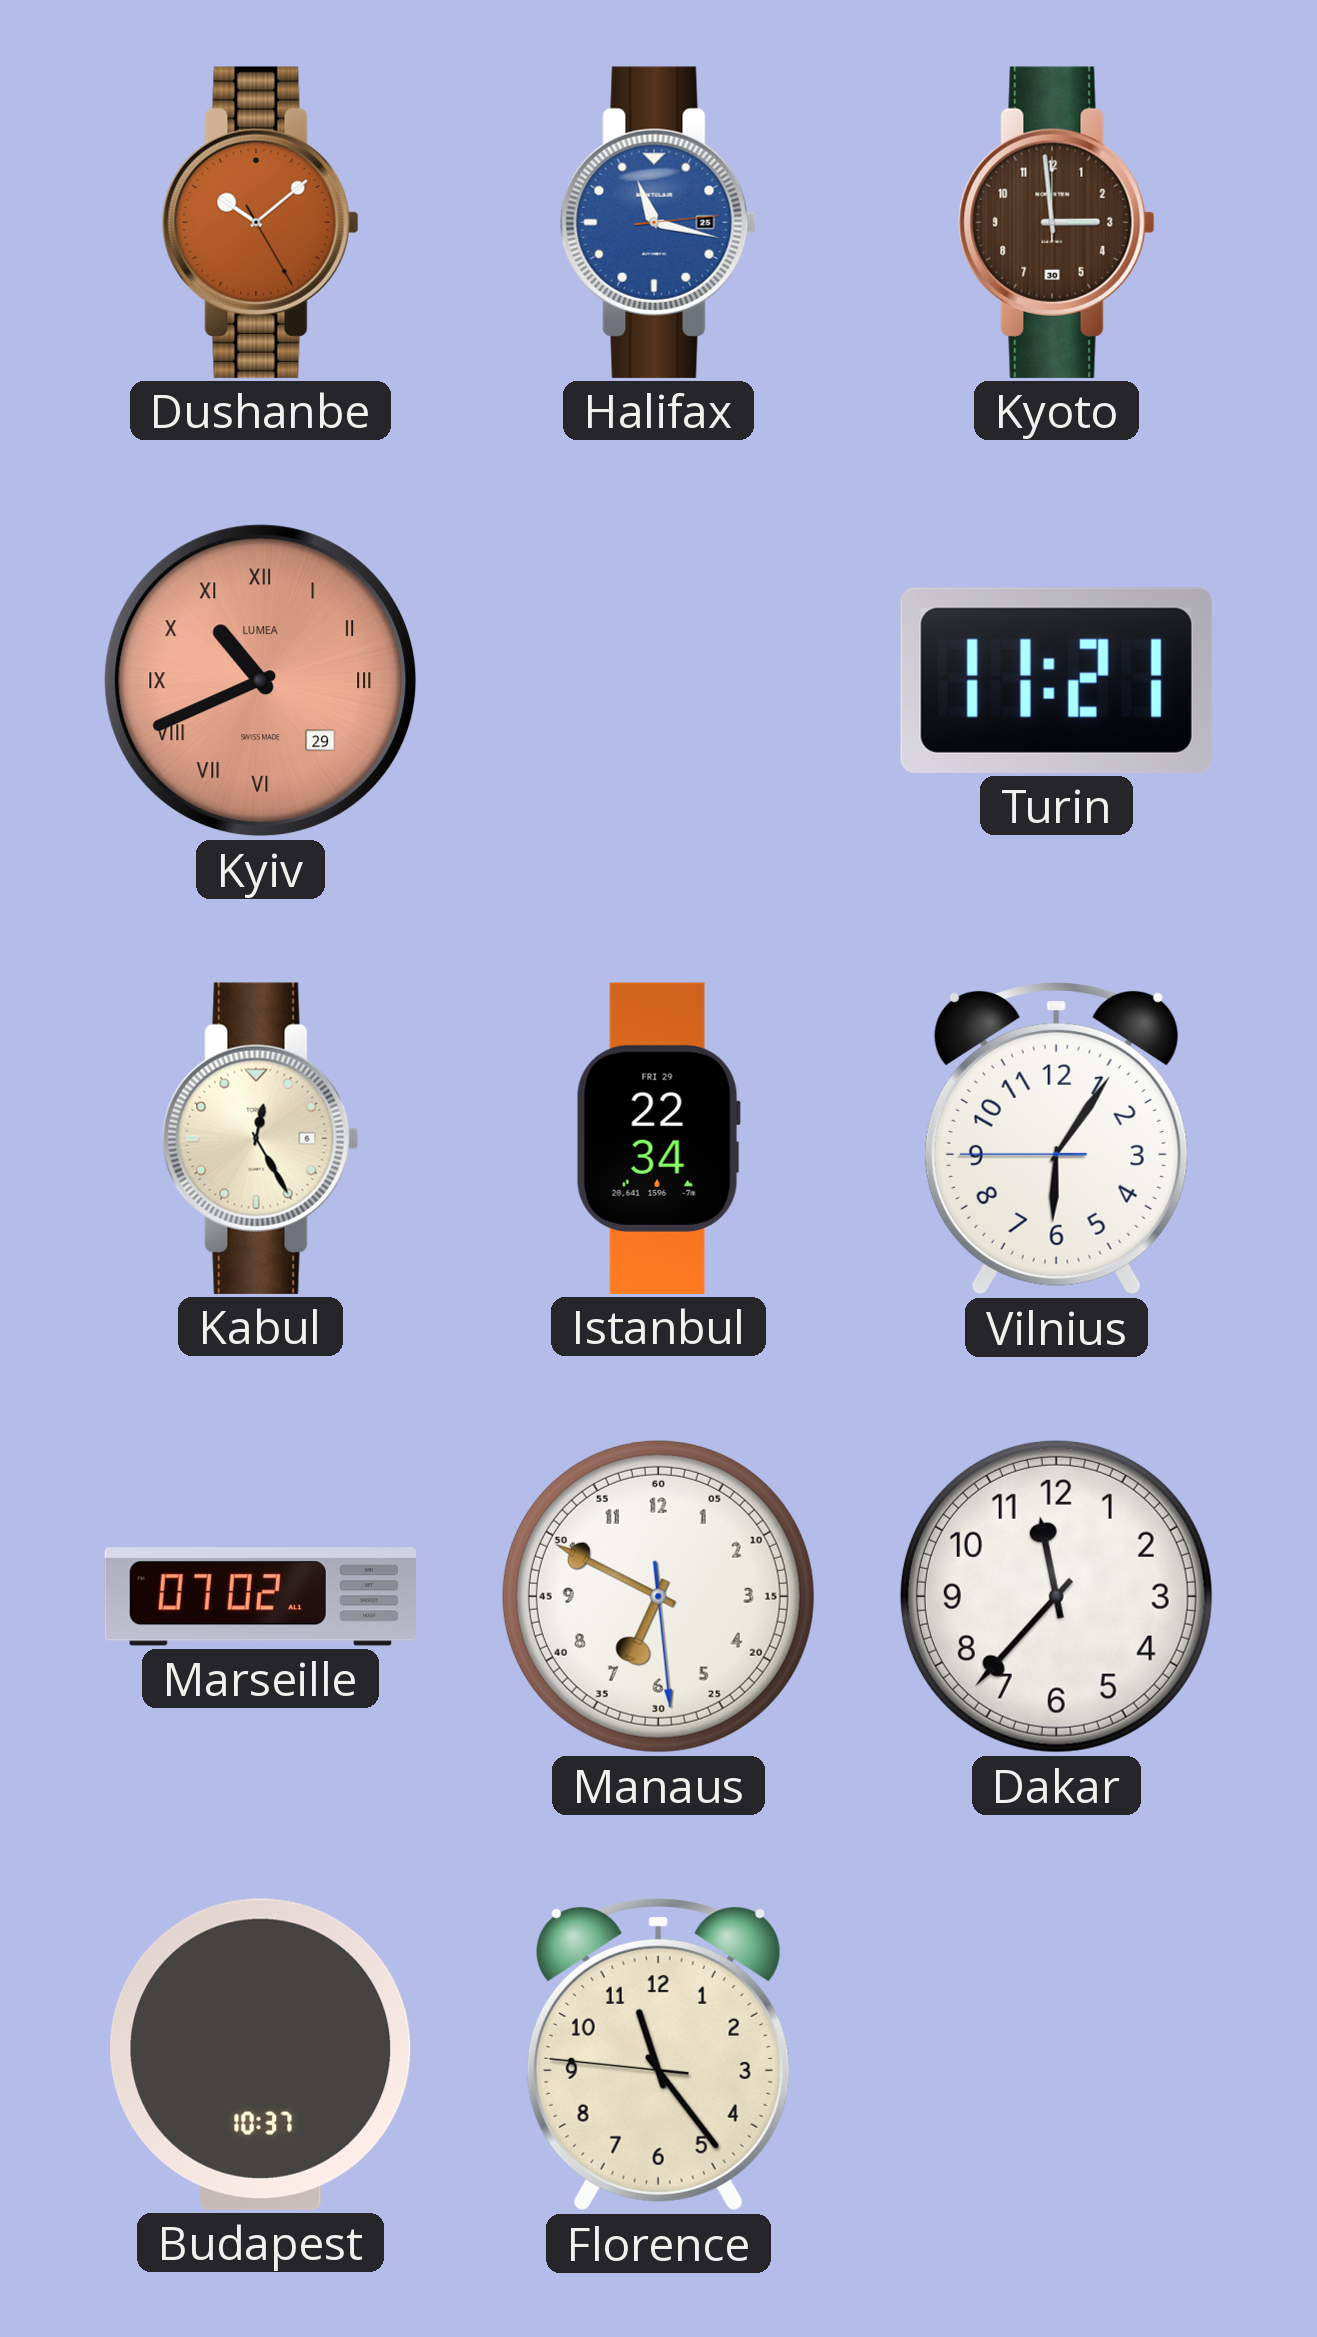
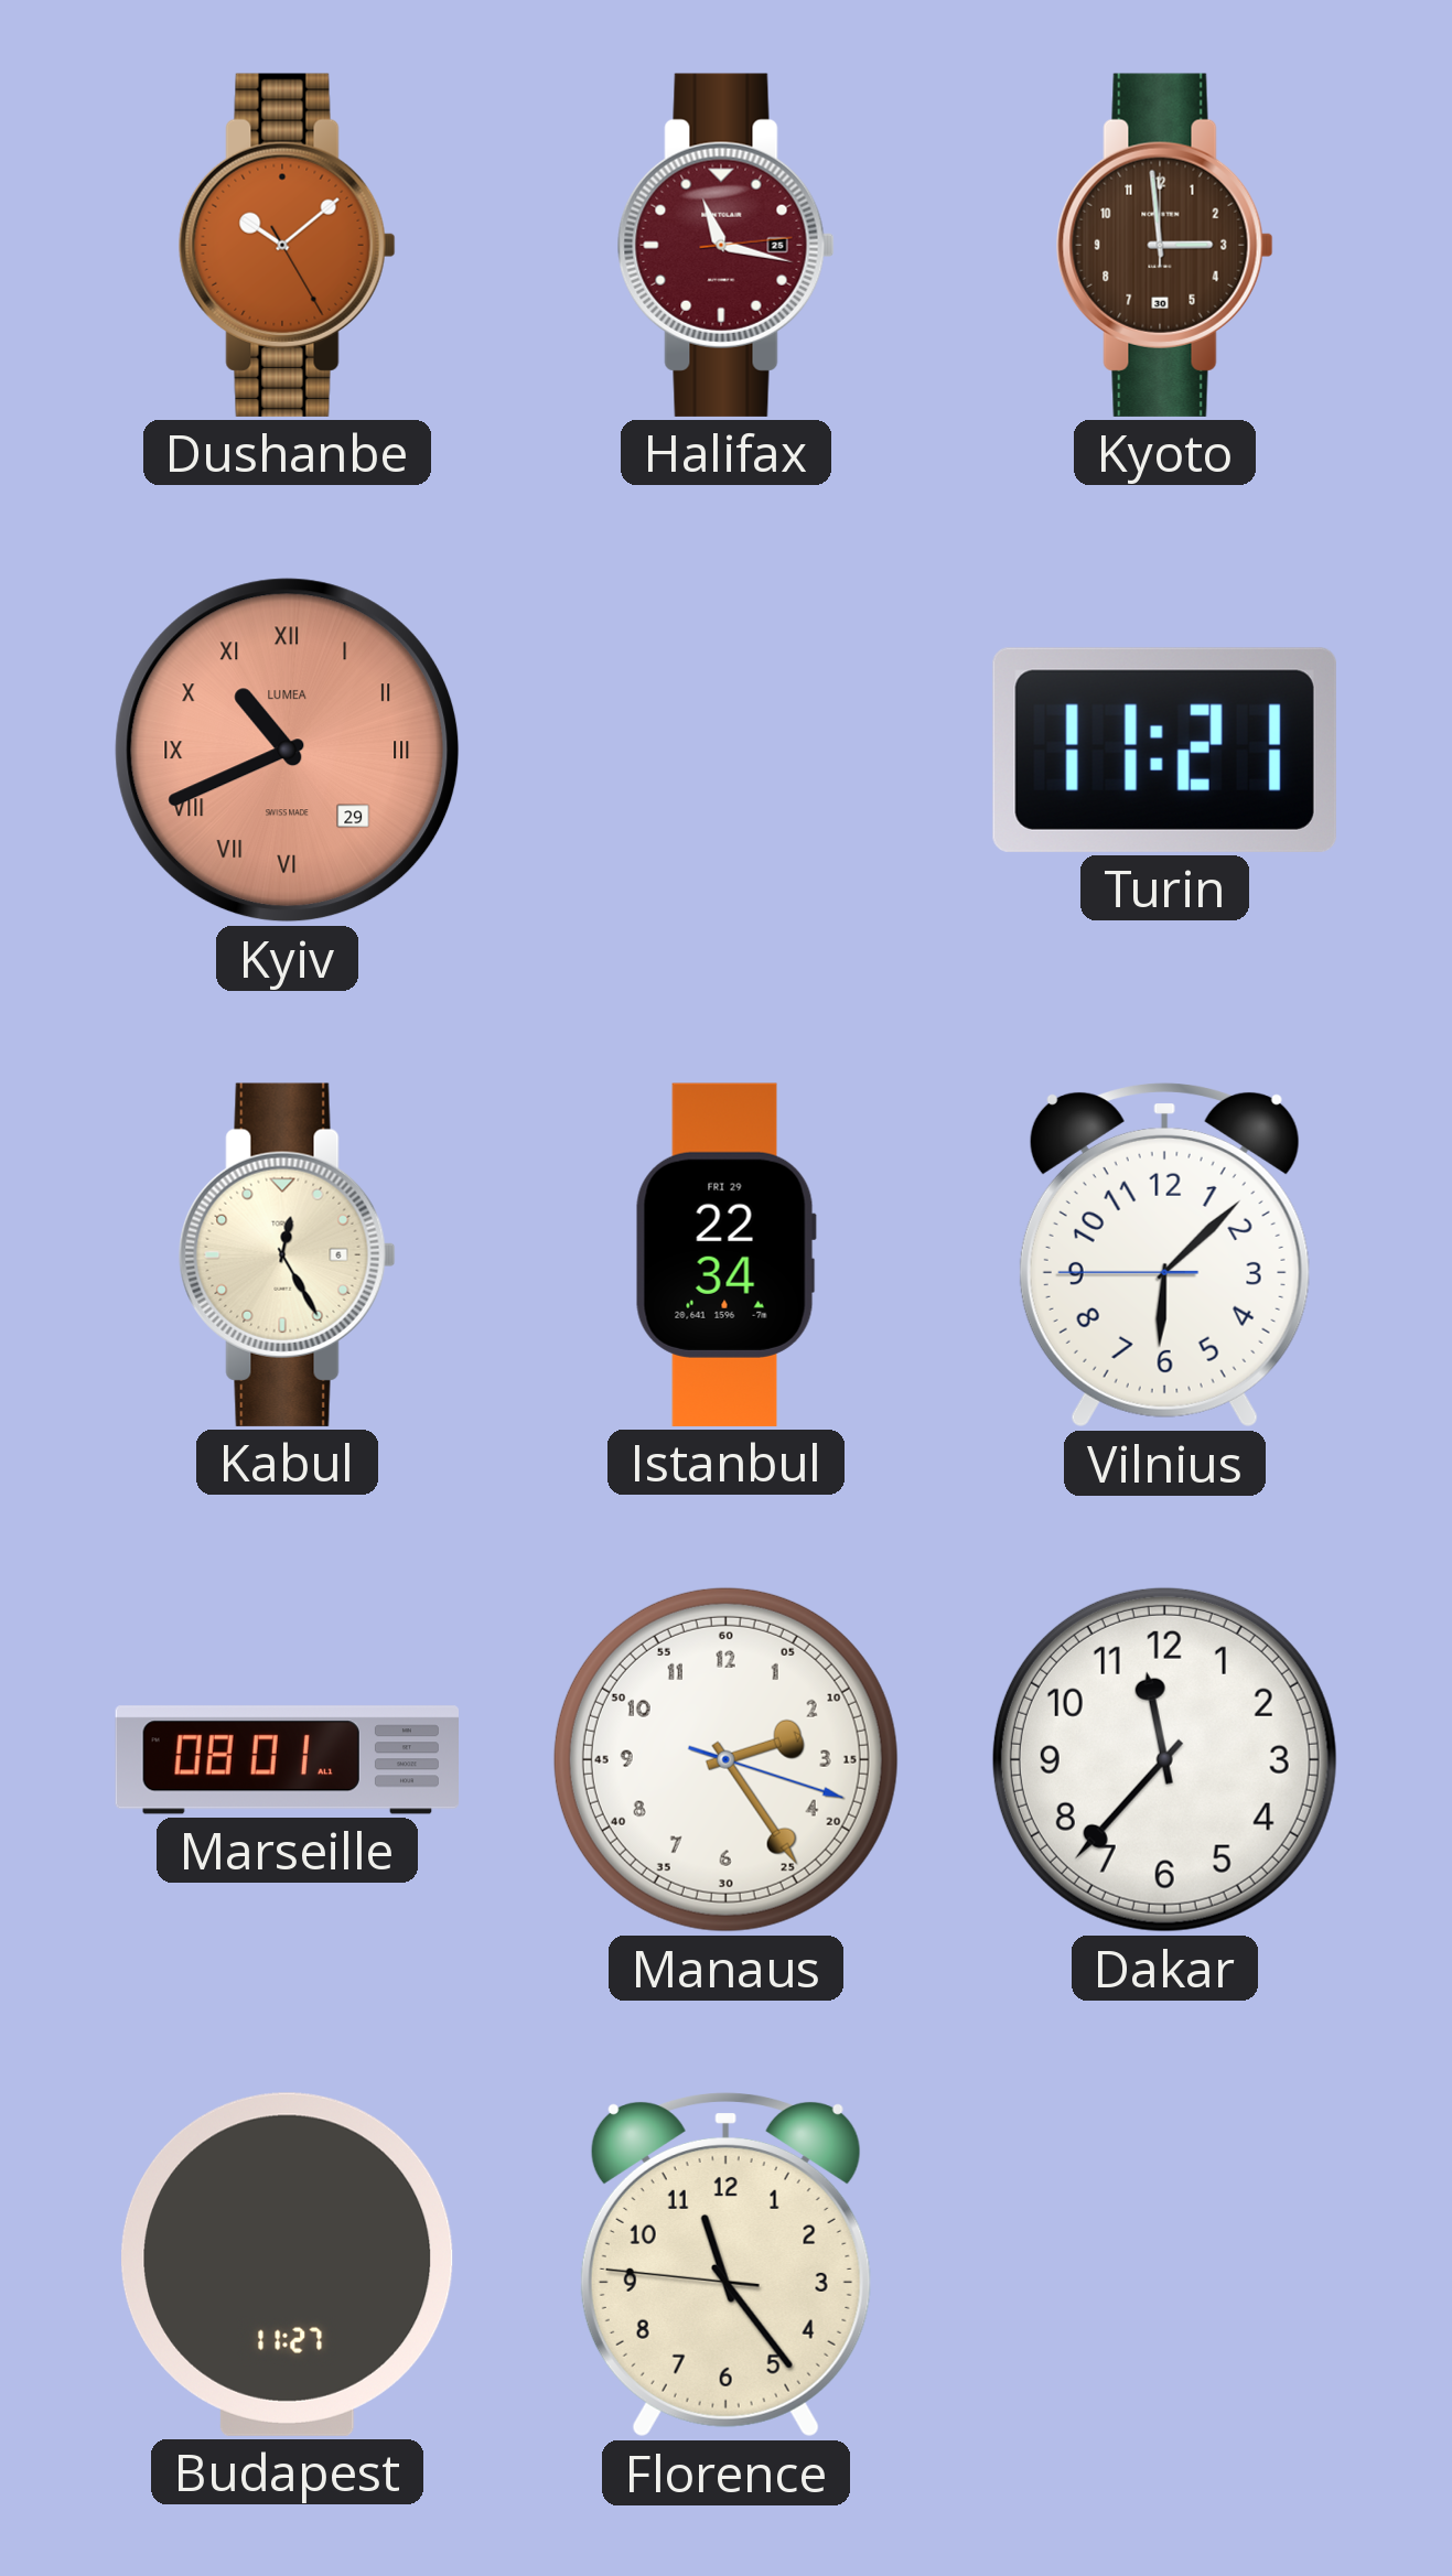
Halifax dial: blue -> burgundy
Vilnius: 6:05 -> 6:07
Marseille: 07:02 -> 08:01
Manaus: 6:49 -> 2:24
Budapest: 10:37 -> 11:27
